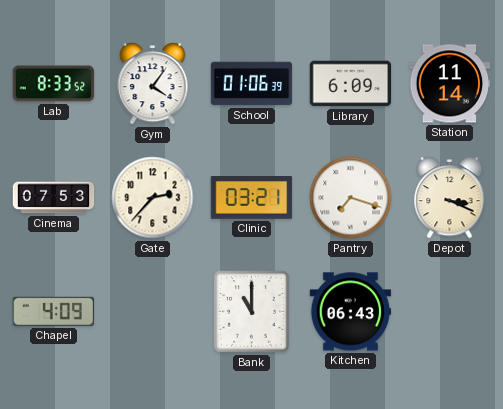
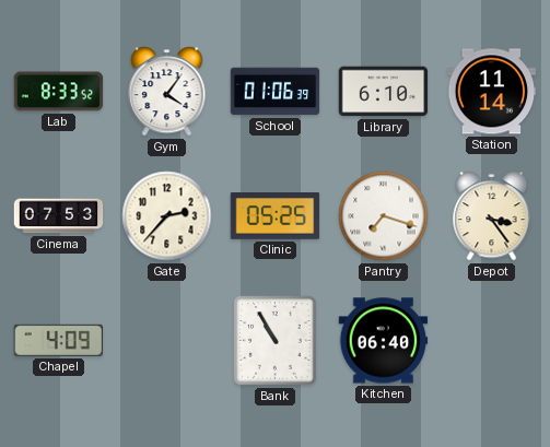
Library: 6:09 -> 6:10
Clinic: 03:21 -> 05:25
Depot: 3:19 -> 3:24
Bank: 11:00 -> 10:55
Kitchen: 06:43 -> 06:40
